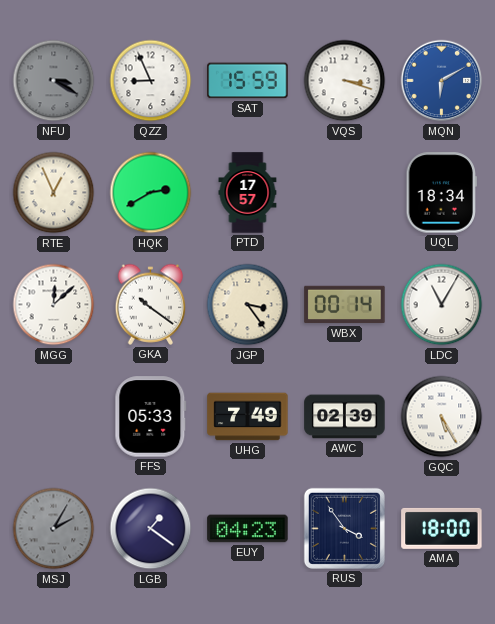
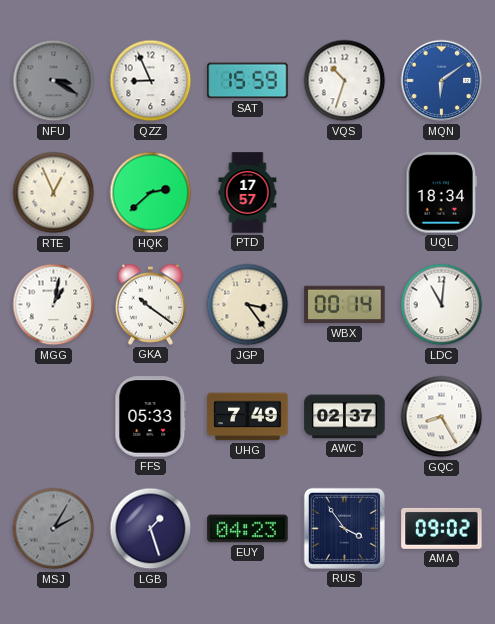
VQS: 3:18 -> 10:33
MQN: 6:10 -> 6:09
HQK: 2:40 -> 2:38
MGG: 12:08 -> 1:02
LDC: 11:05 -> 11:01
AWC: 02:39 -> 02:37
GQC: 5:25 -> 8:25
LGB: 1:21 -> 1:27
AMA: 18:00 -> 09:02
